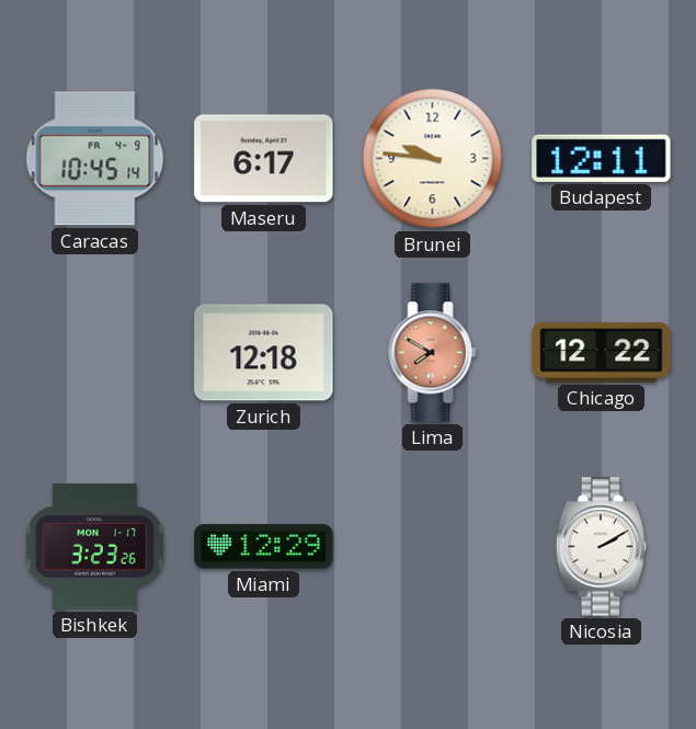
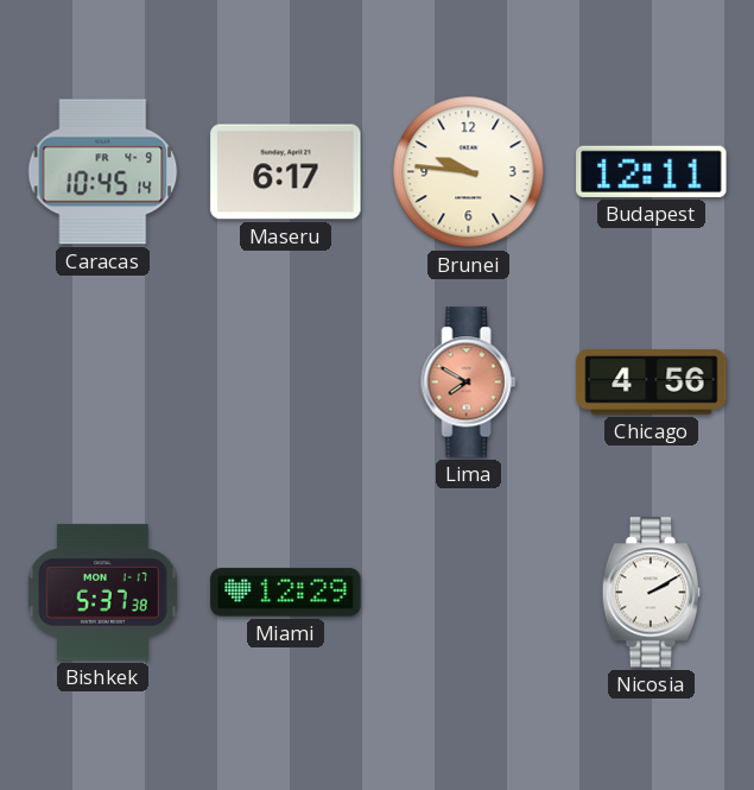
Zurich: 12:18 -> none
Chicago: 12:22 -> 4:56
Bishkek: 3:23 -> 5:37
